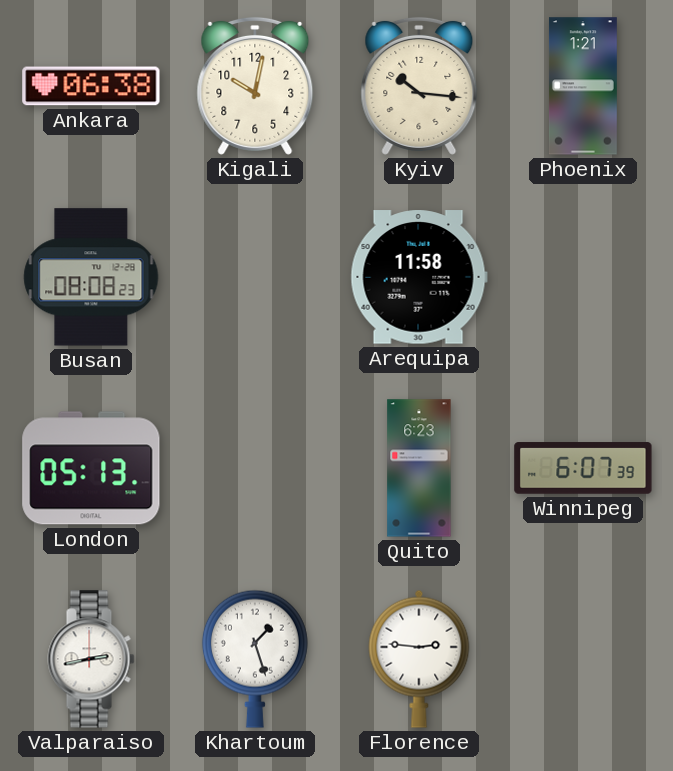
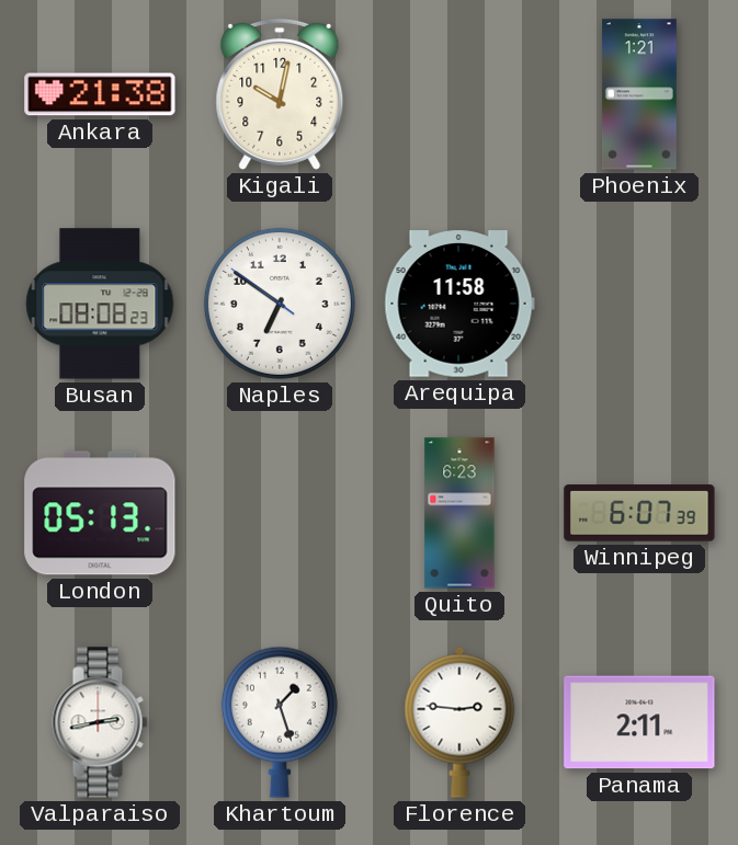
Ankara: 06:38 -> 21:38
Kyiv: 10:16 -> none
Naples: none -> 6:50
Panama: none -> 2:11
